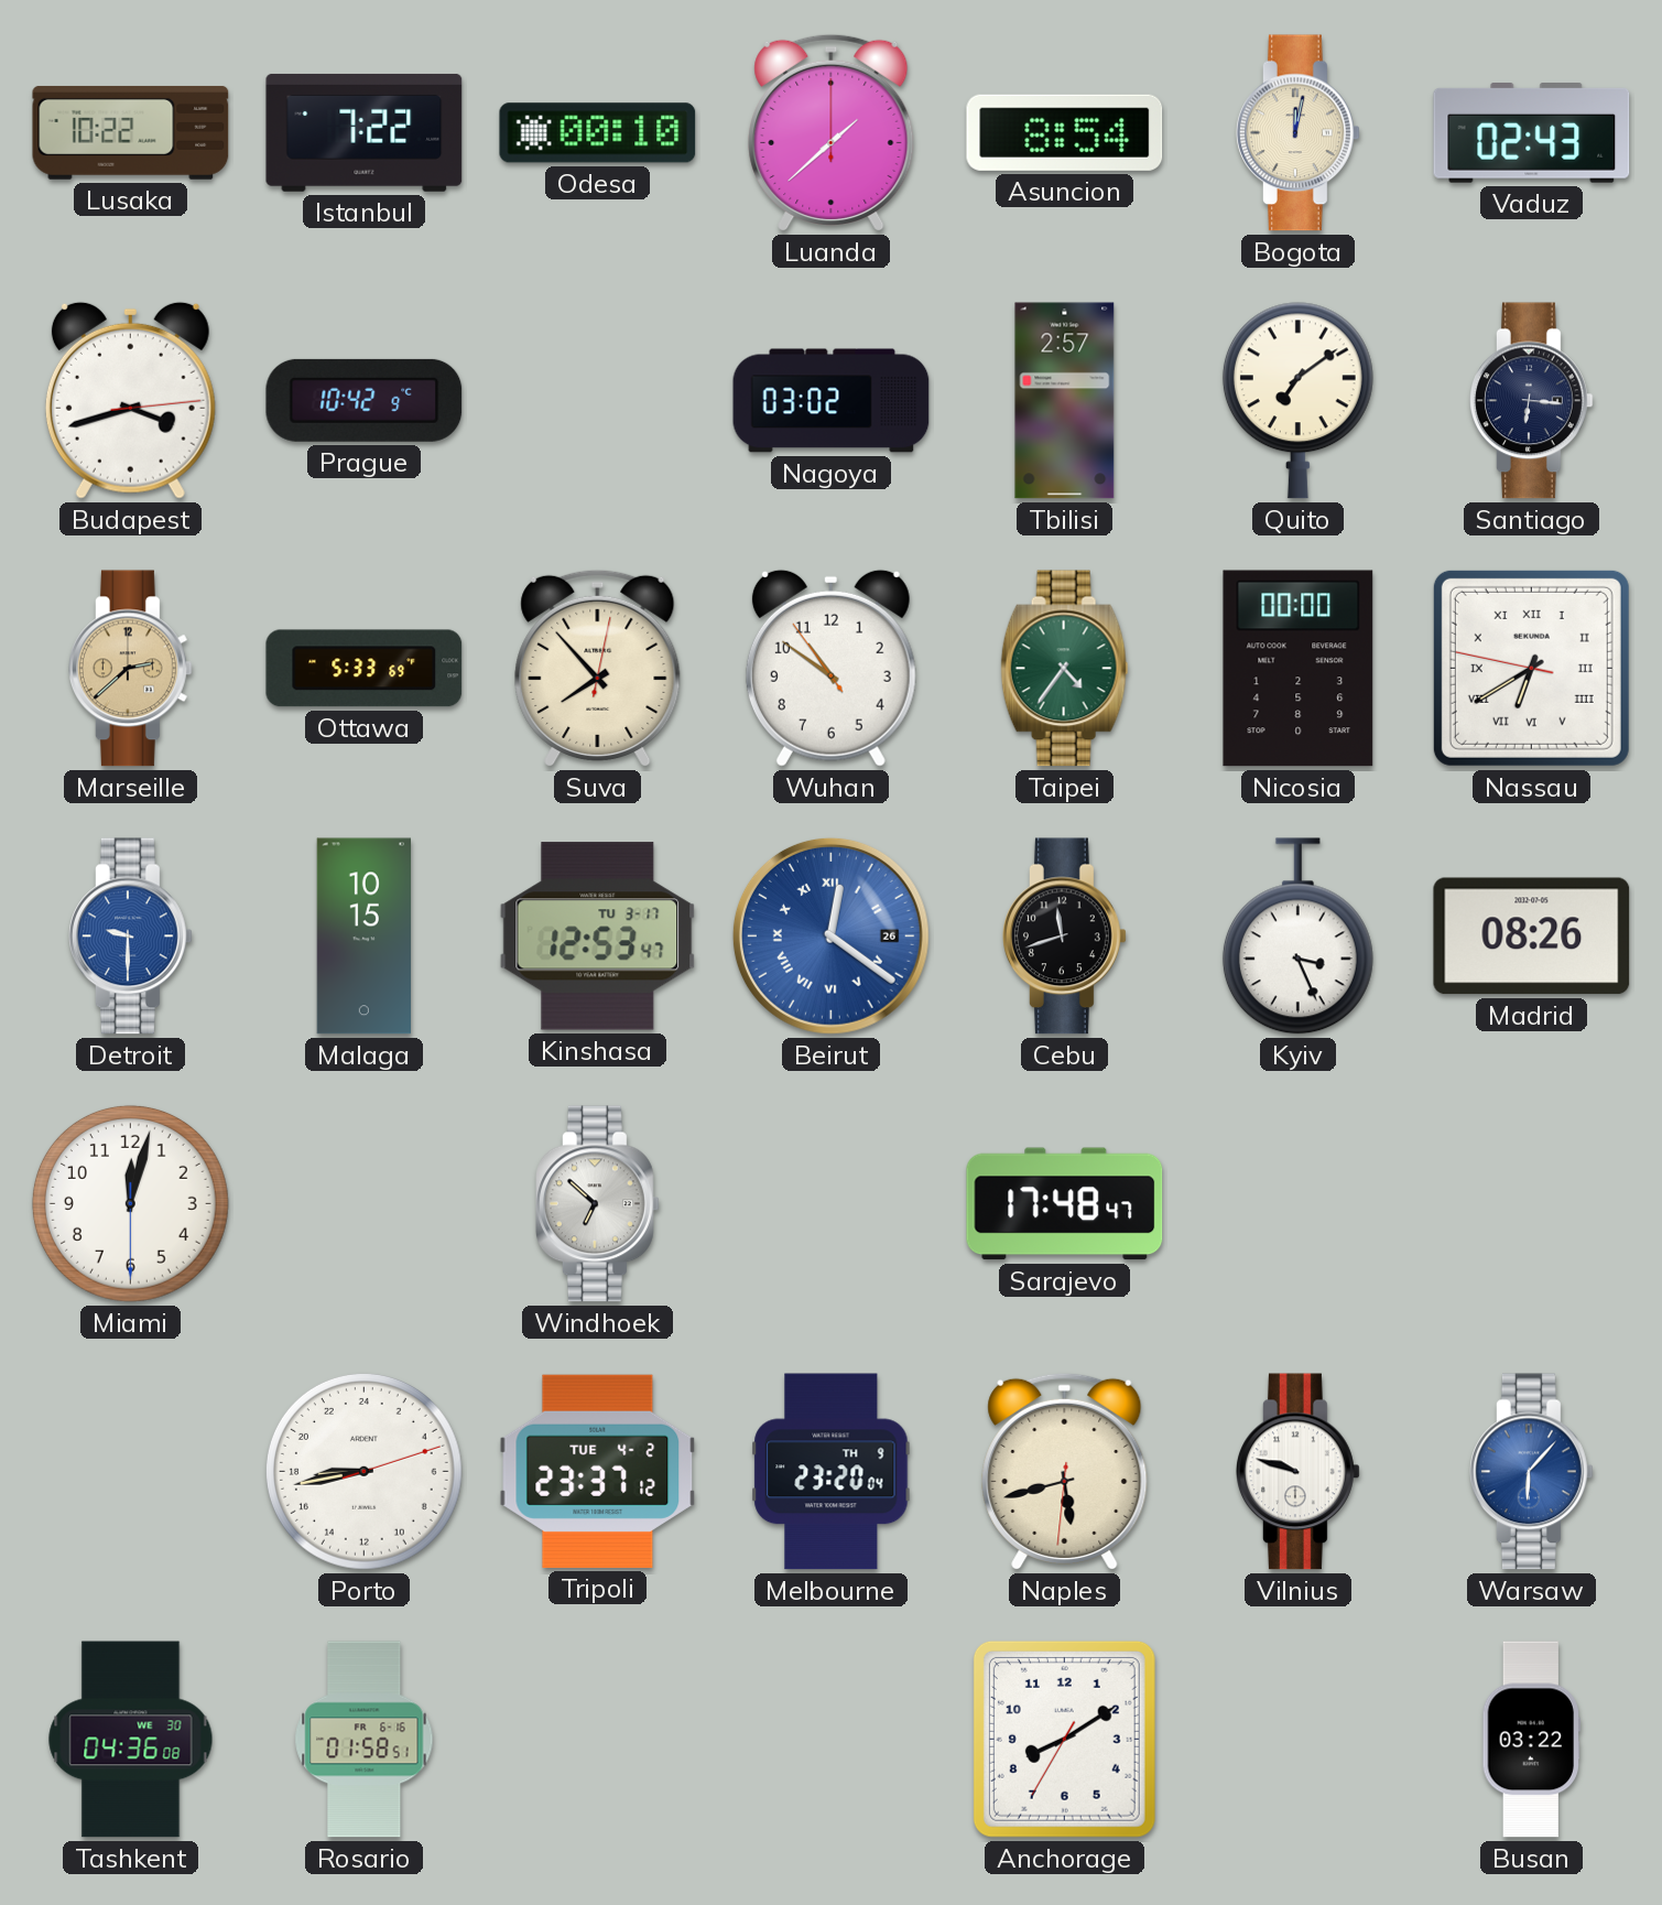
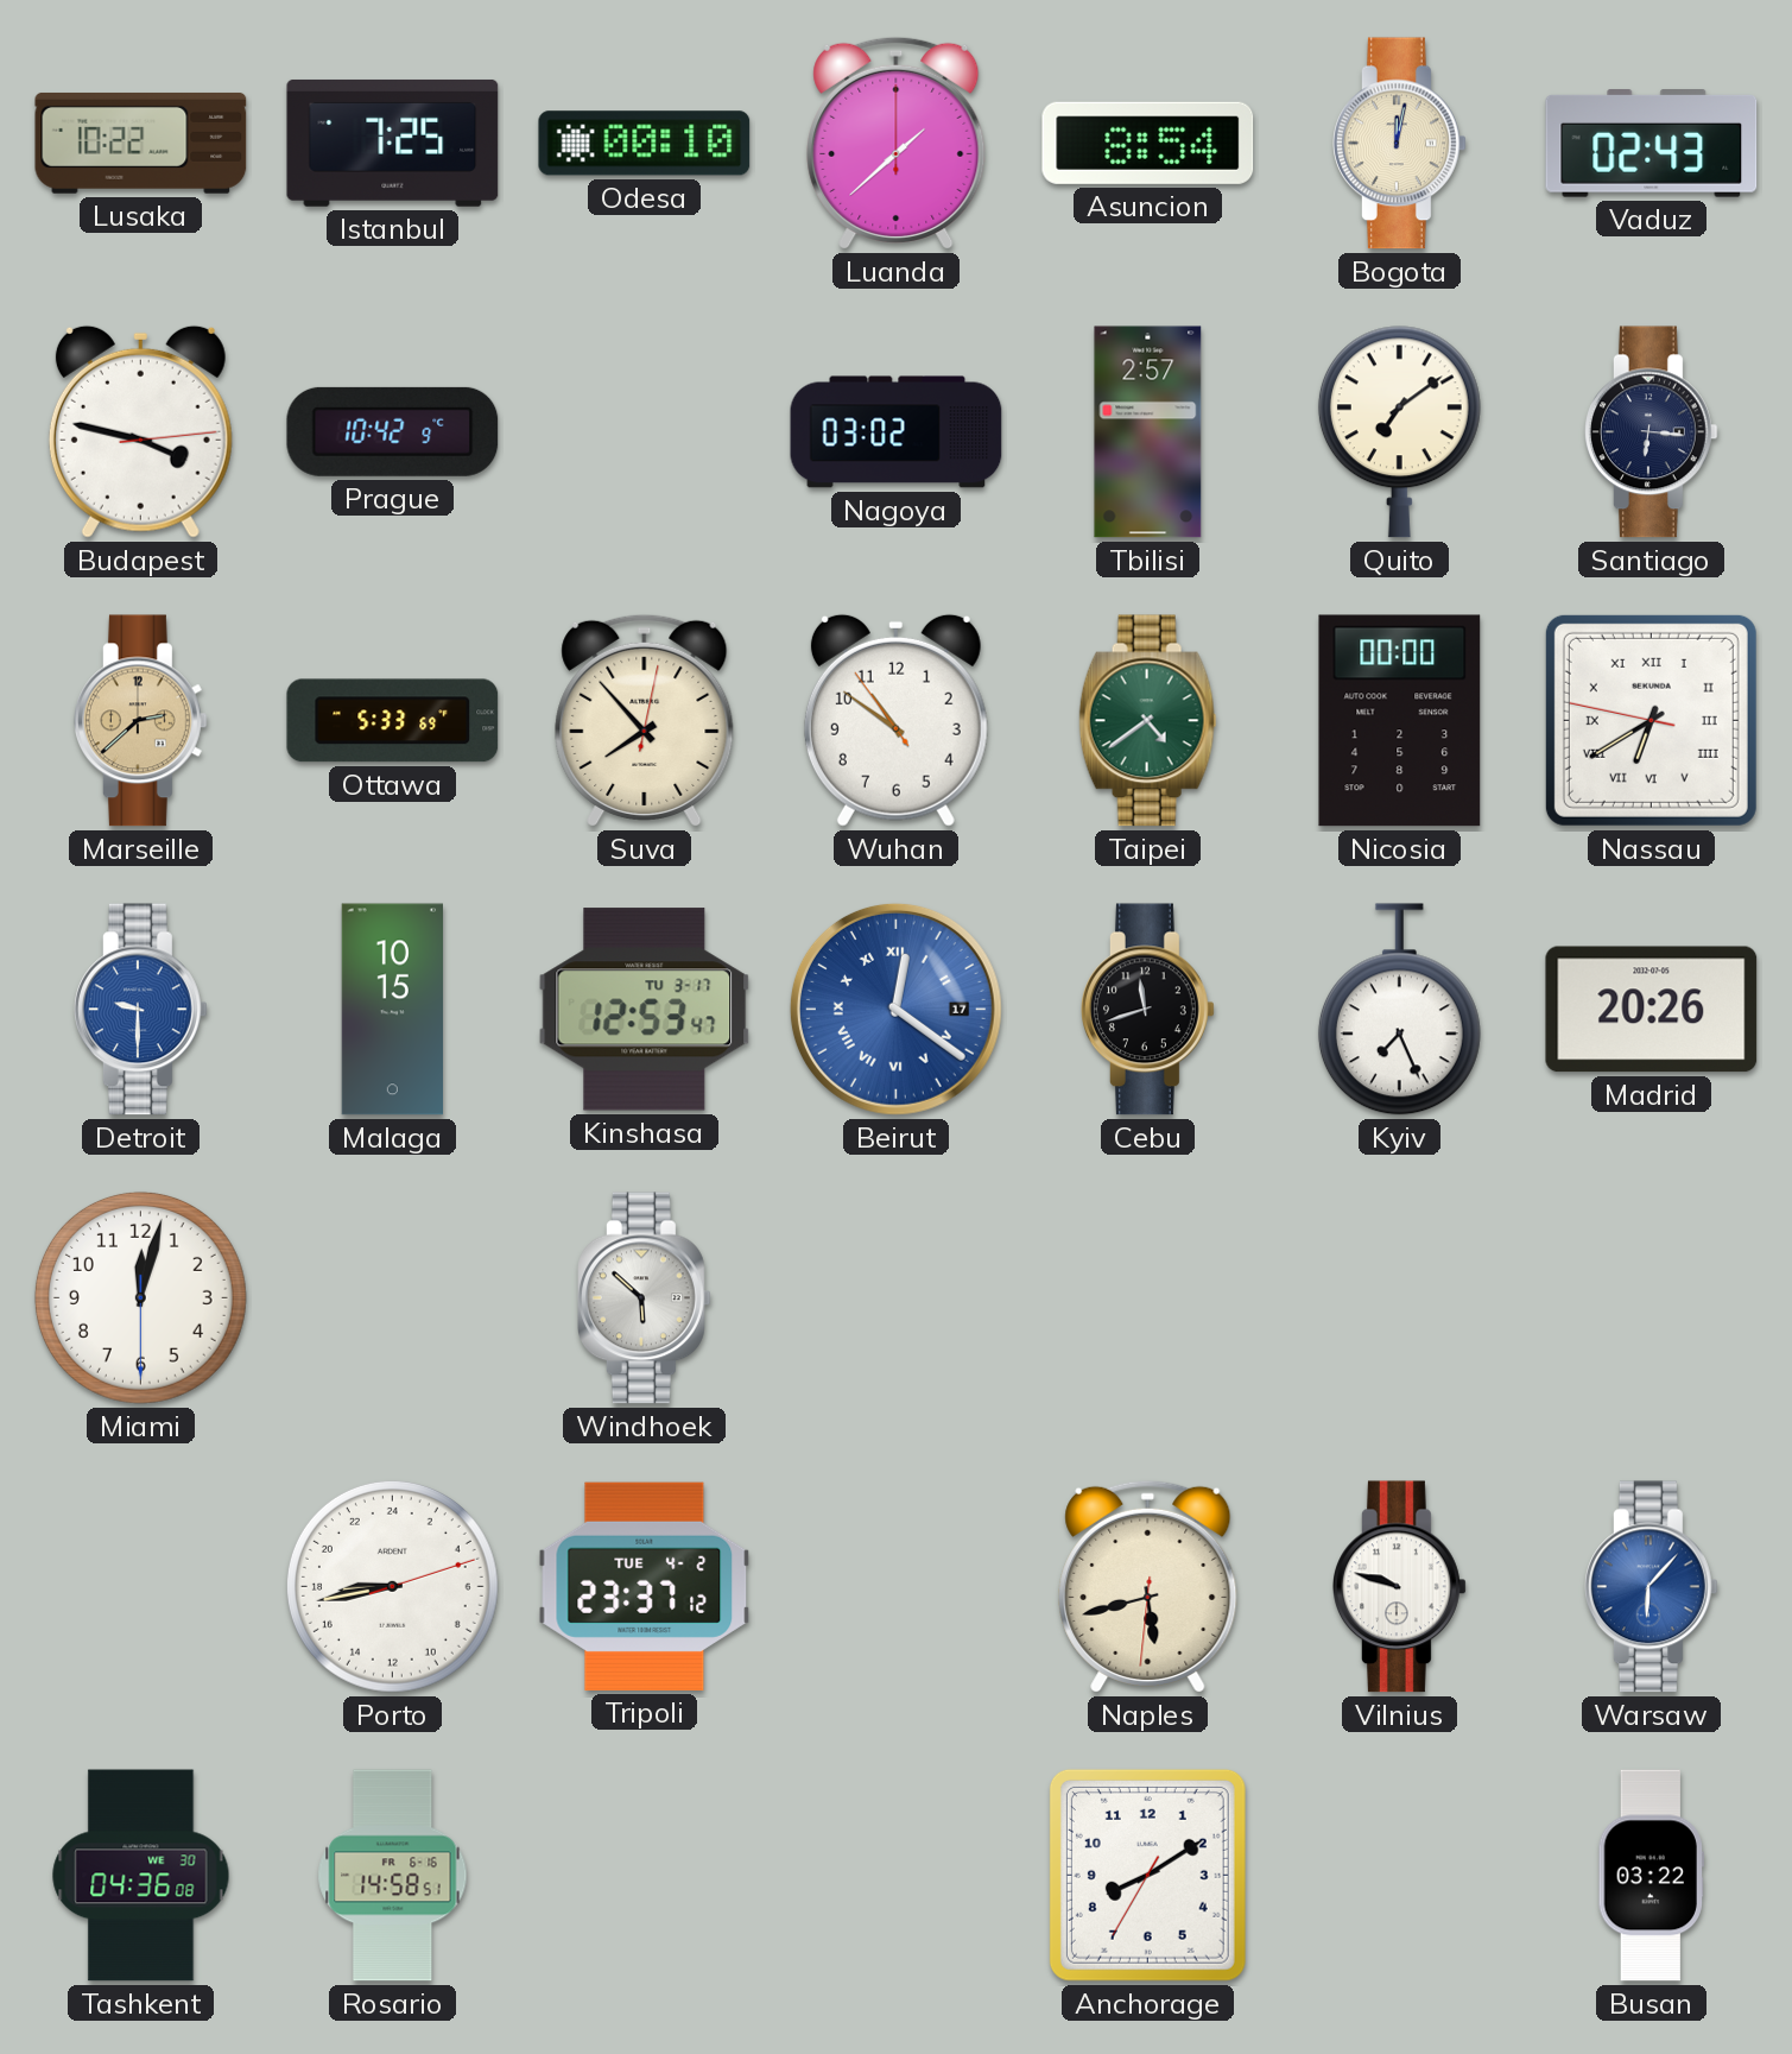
Istanbul: 7:22 -> 7:25
Budapest: 3:42 -> 3:47
Taipei: 4:36 -> 4:39
Beirut date: 26 -> 17
Kyiv: 3:26 -> 7:26
Madrid: 08:26 -> 20:26
Windhoek: 6:52 -> 5:52
Sarajevo: 17:48 -> none
Melbourne: 23:20 -> none
Rosario: 01:58 -> 14:58
